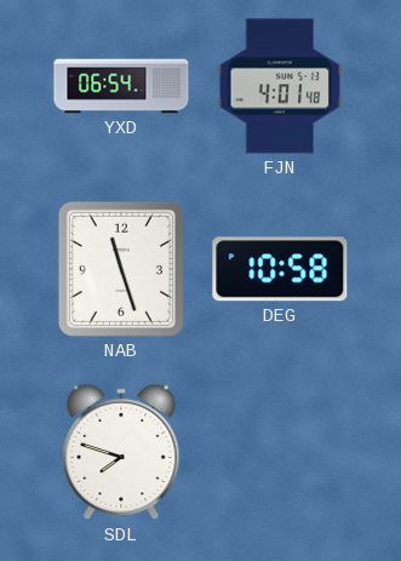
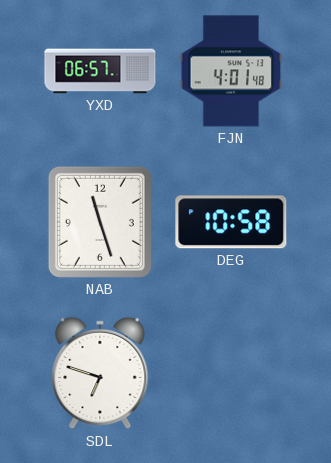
YXD: 06:54 -> 06:57
SDL: 7:48 -> 6:48
